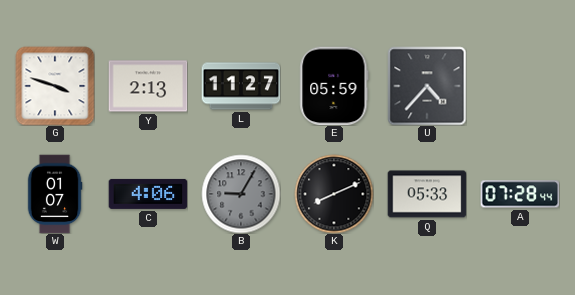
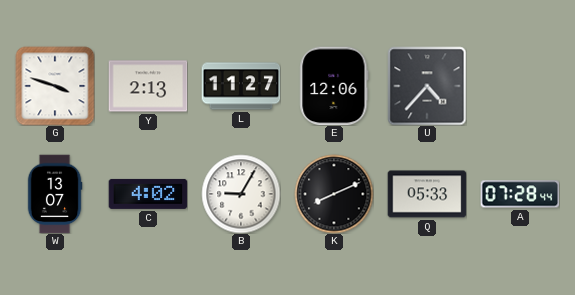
E: 05:59 -> 12:06
W: 01:07 -> 13:07
C: 4:06 -> 4:02
B dial: grey -> white
